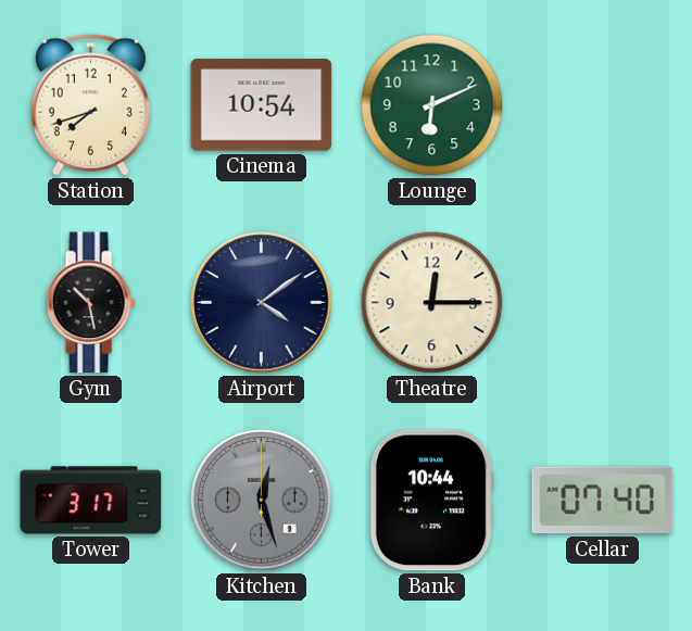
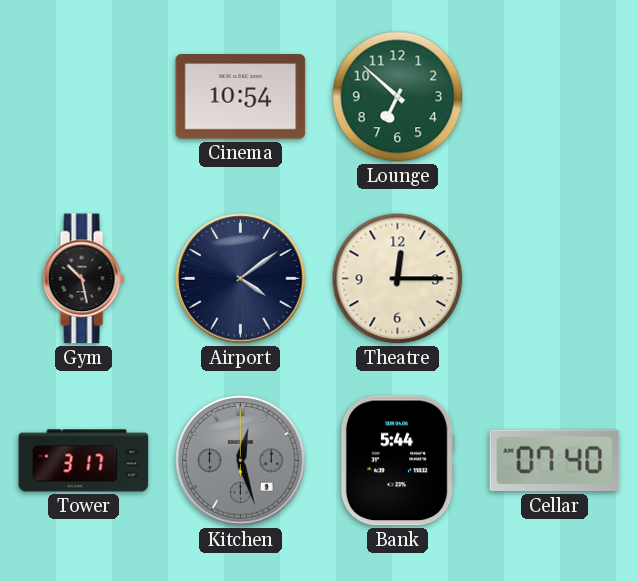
Station: 7:42 -> none
Lounge: 6:11 -> 6:52
Bank: 10:44 -> 5:44
